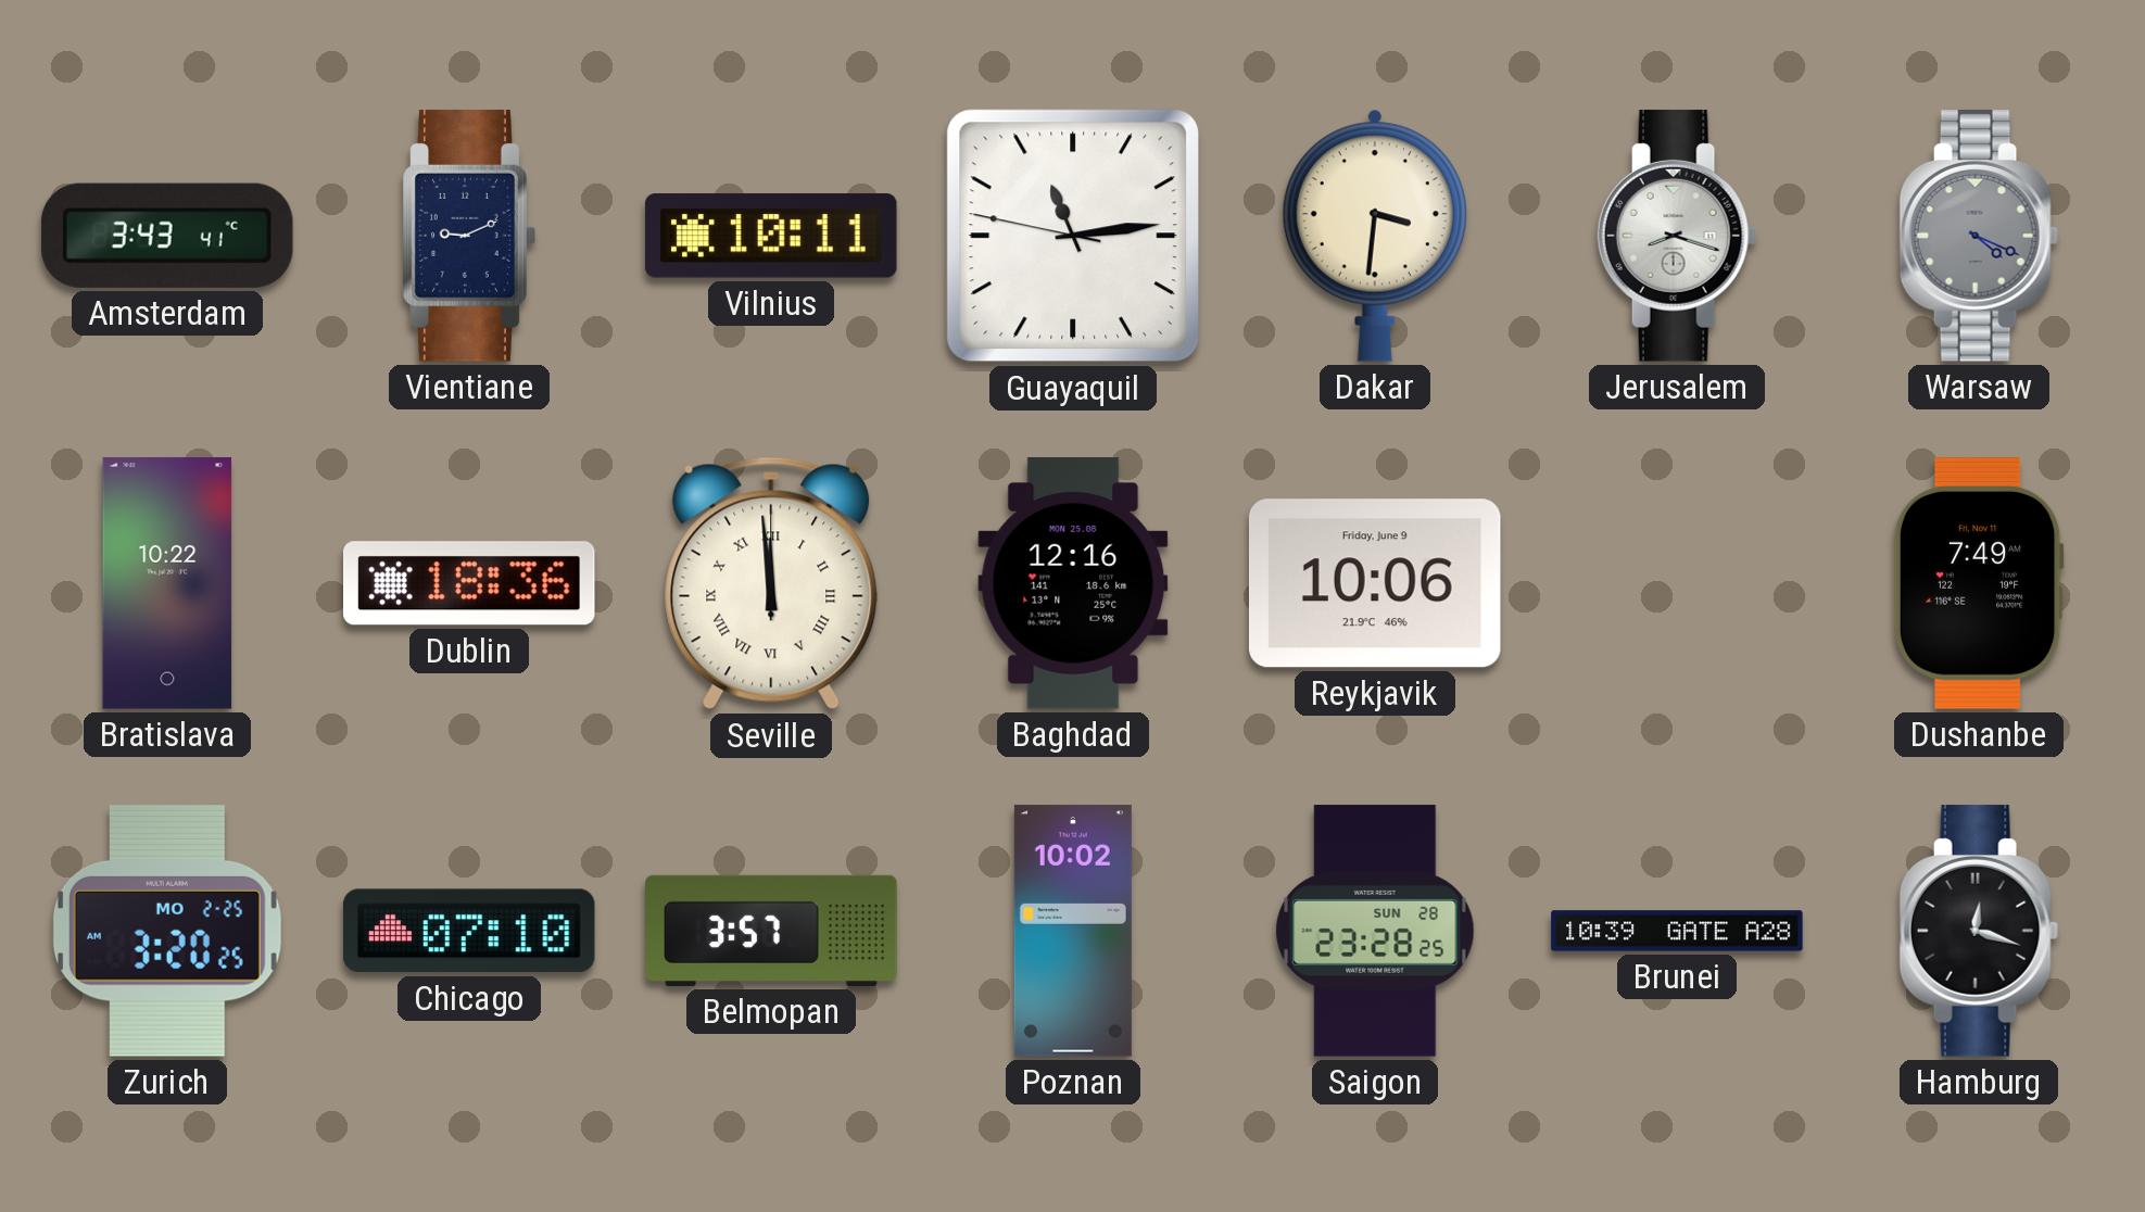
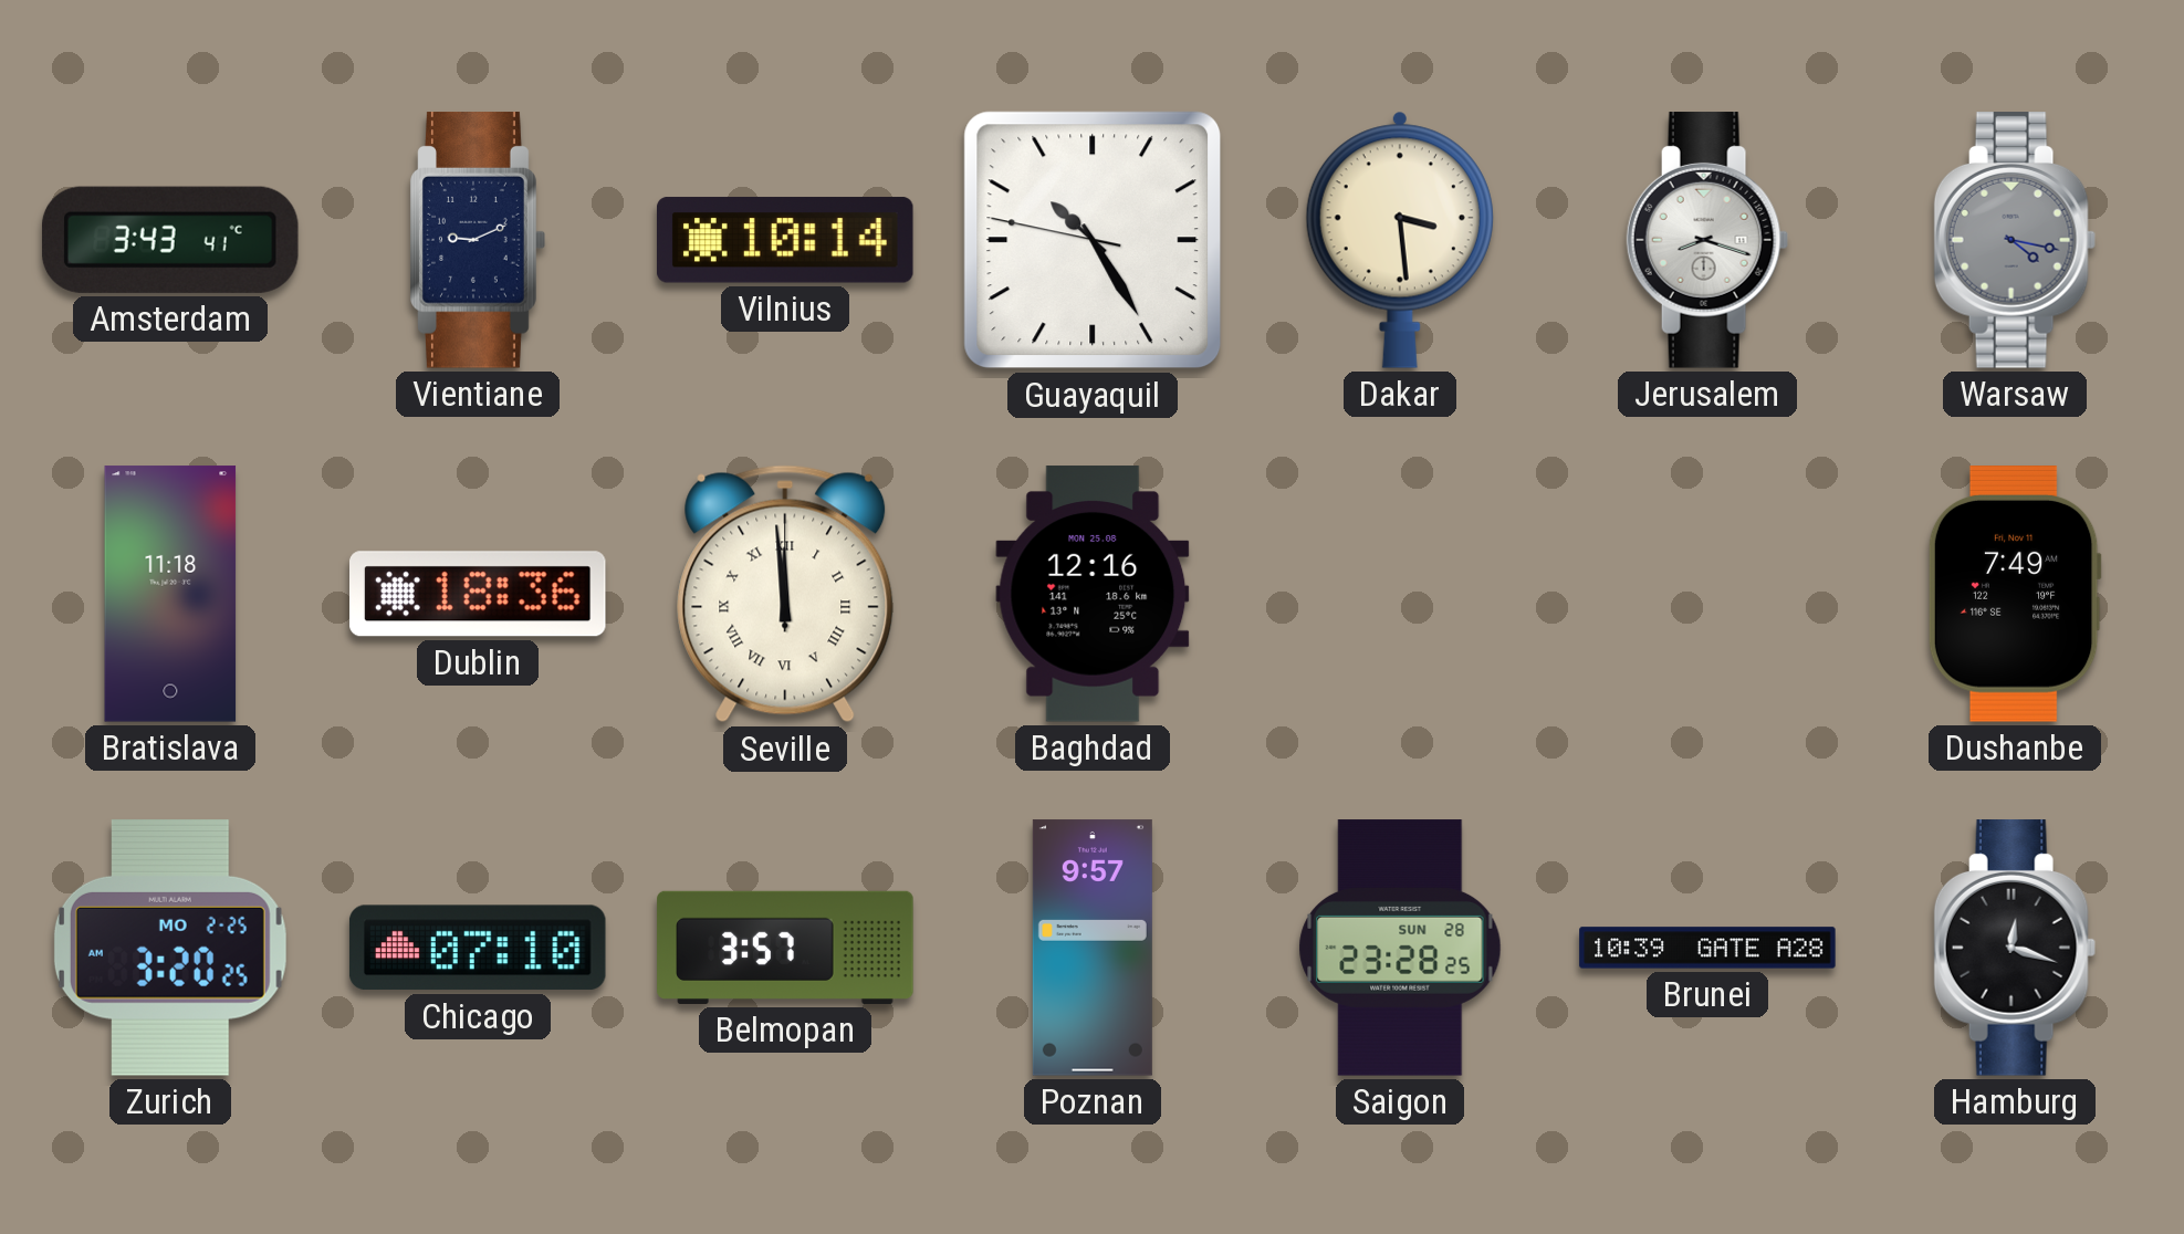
Vilnius: 10:11 -> 10:14
Guayaquil: 11:13 -> 10:24
Dakar: 3:31 -> 3:29
Warsaw: 4:19 -> 4:17
Bratislava: 10:22 -> 11:18
Reykjavik: 10:06 -> none
Poznan: 10:02 -> 9:57
